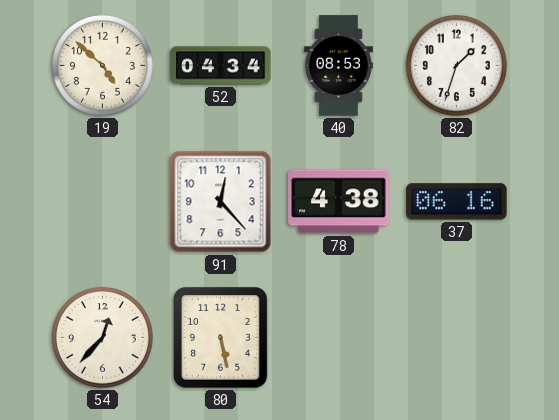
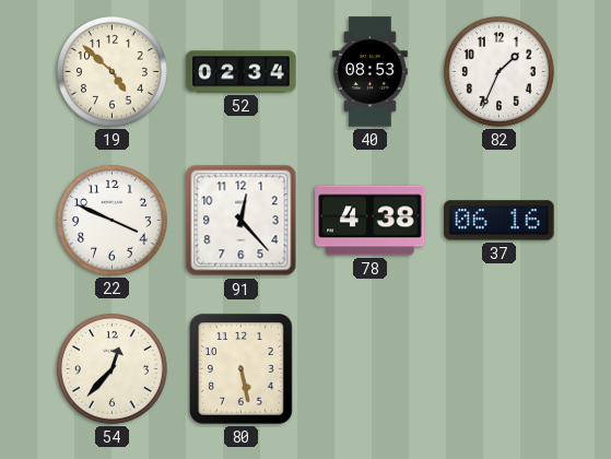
52: 04:34 -> 02:34
82: 1:33 -> 1:34
22: none -> 3:49
